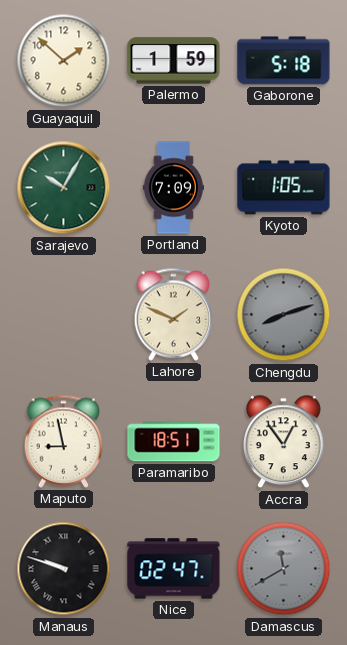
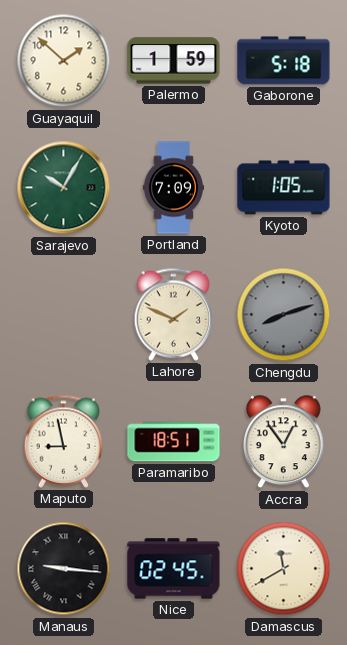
Manaus: 9:48 -> 9:16
Nice: 02:47 -> 02:45
Damascus dial: grey -> cream
